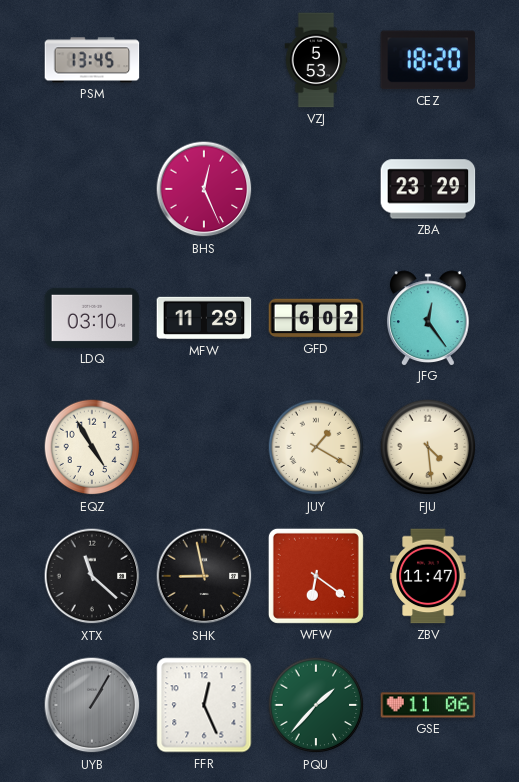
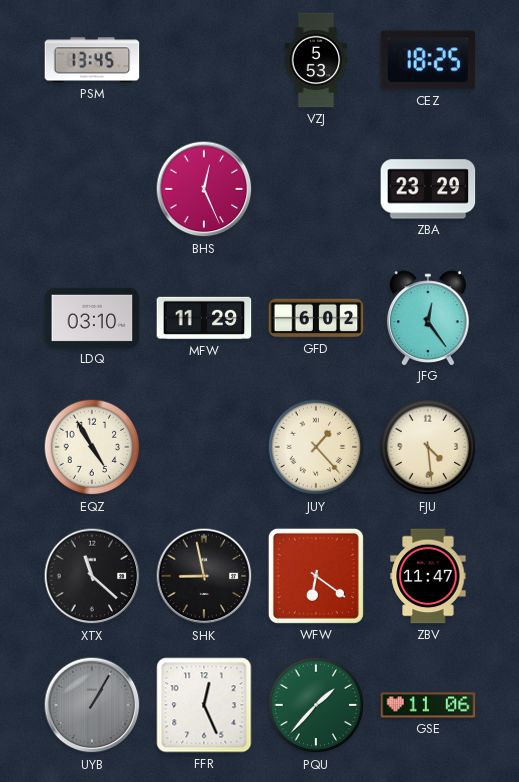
CEZ: 18:20 -> 18:25
JUY: 1:20 -> 1:23
